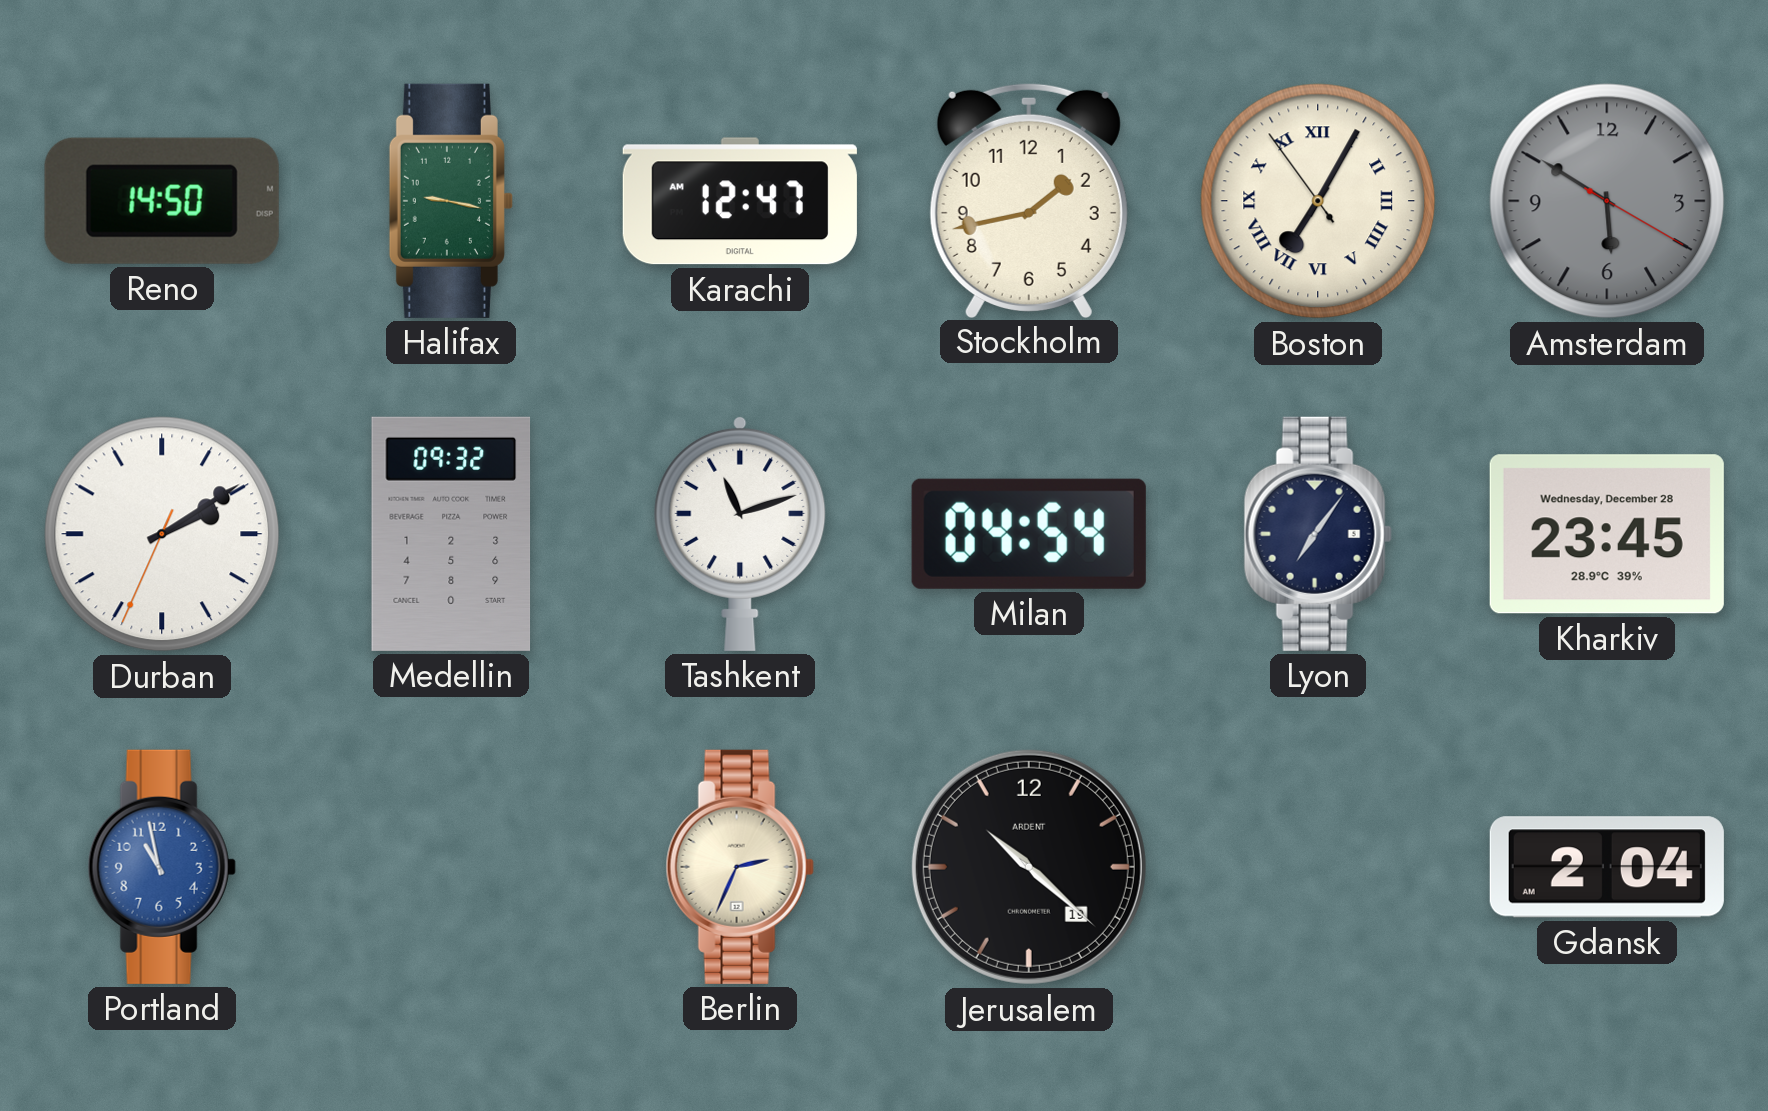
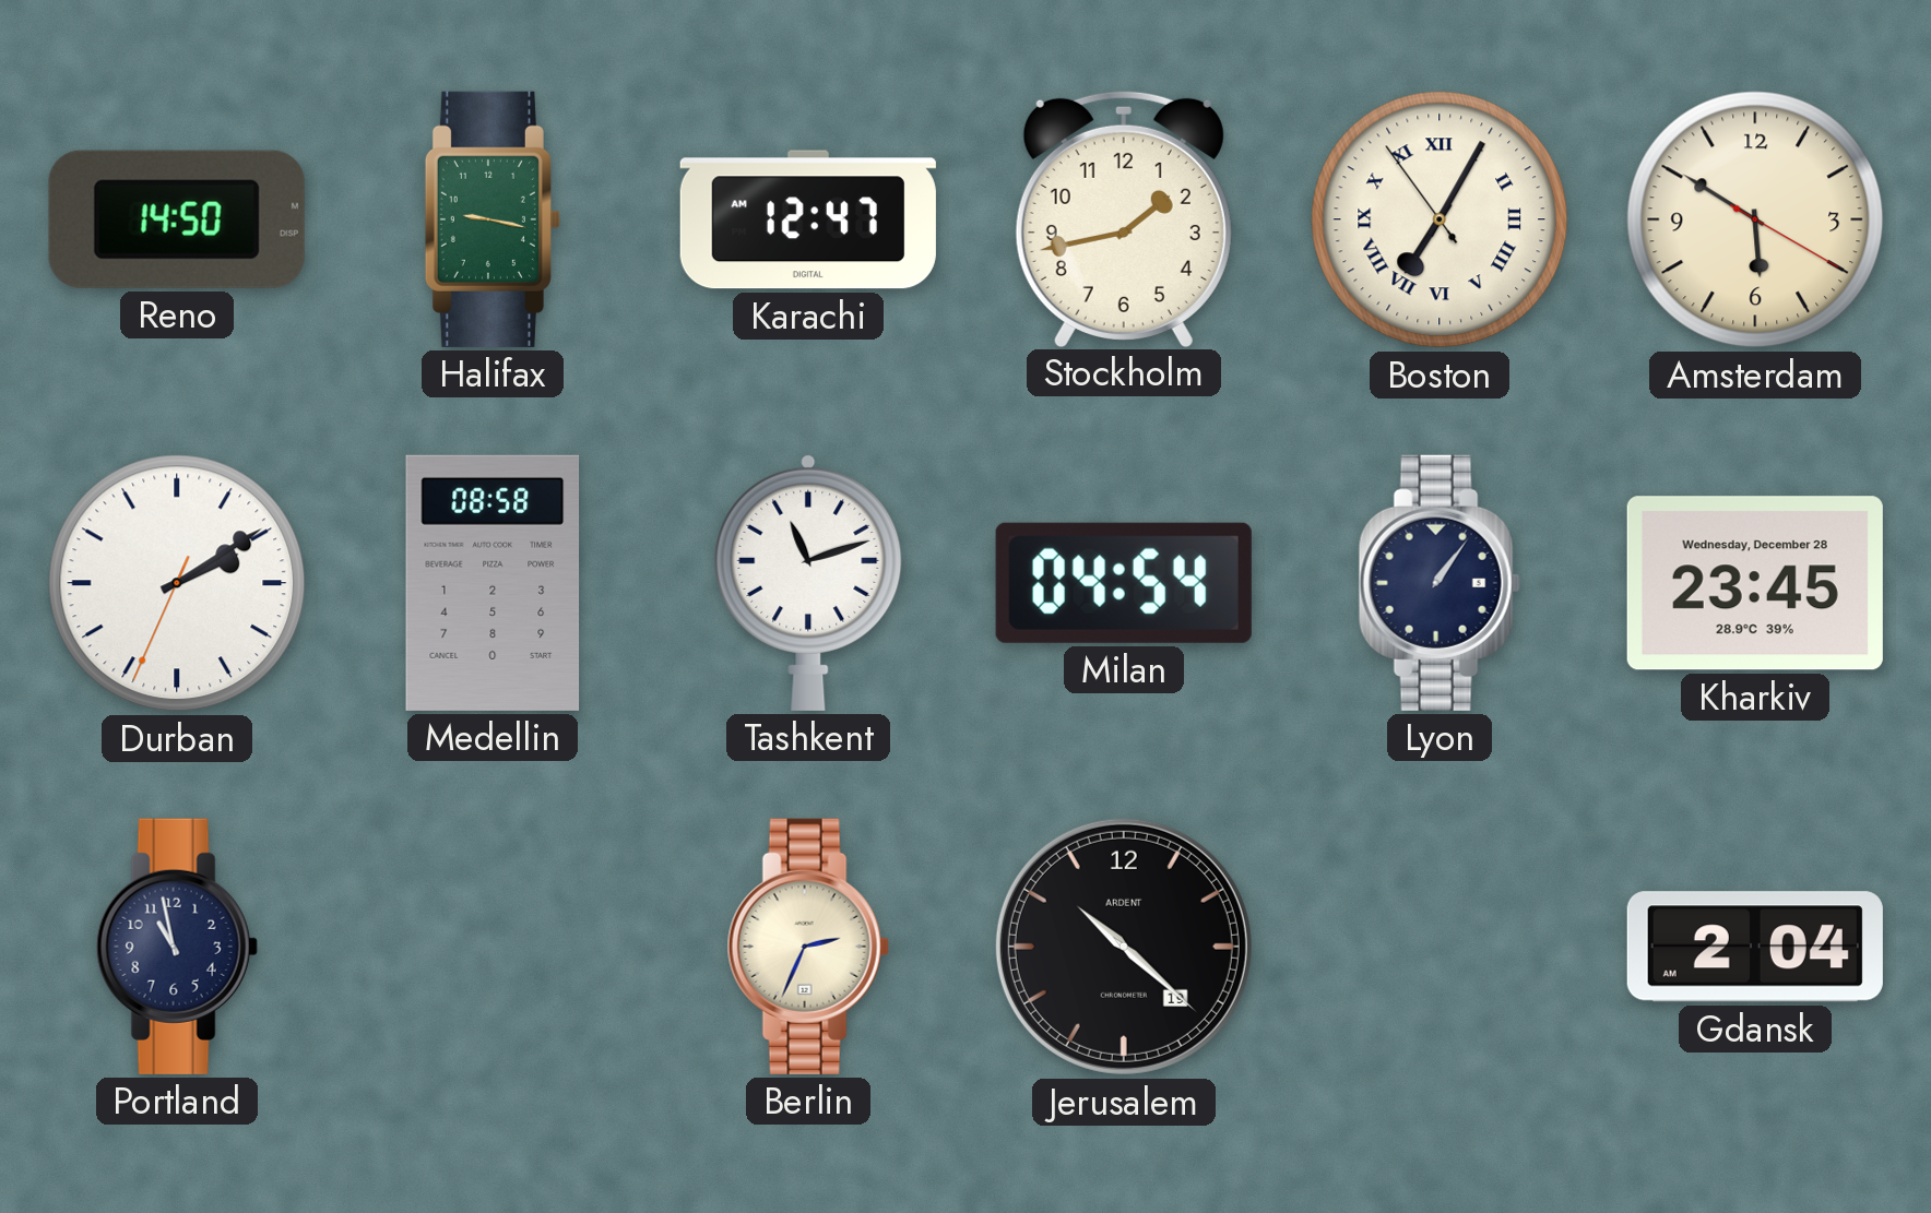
Amsterdam dial: grey -> cream
Medellin: 09:32 -> 08:58
Lyon: 7:06 -> 1:06
Portland dial: blue -> navy
